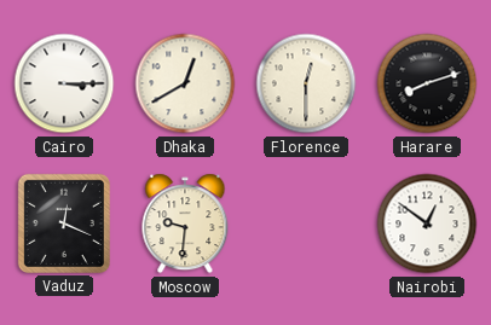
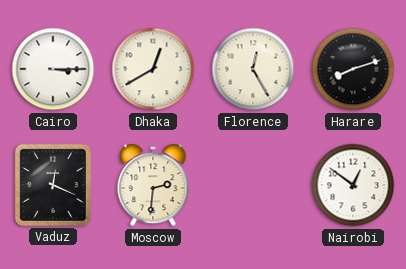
Florence: 12:30 -> 12:25
Moscow: 9:31 -> 2:31
